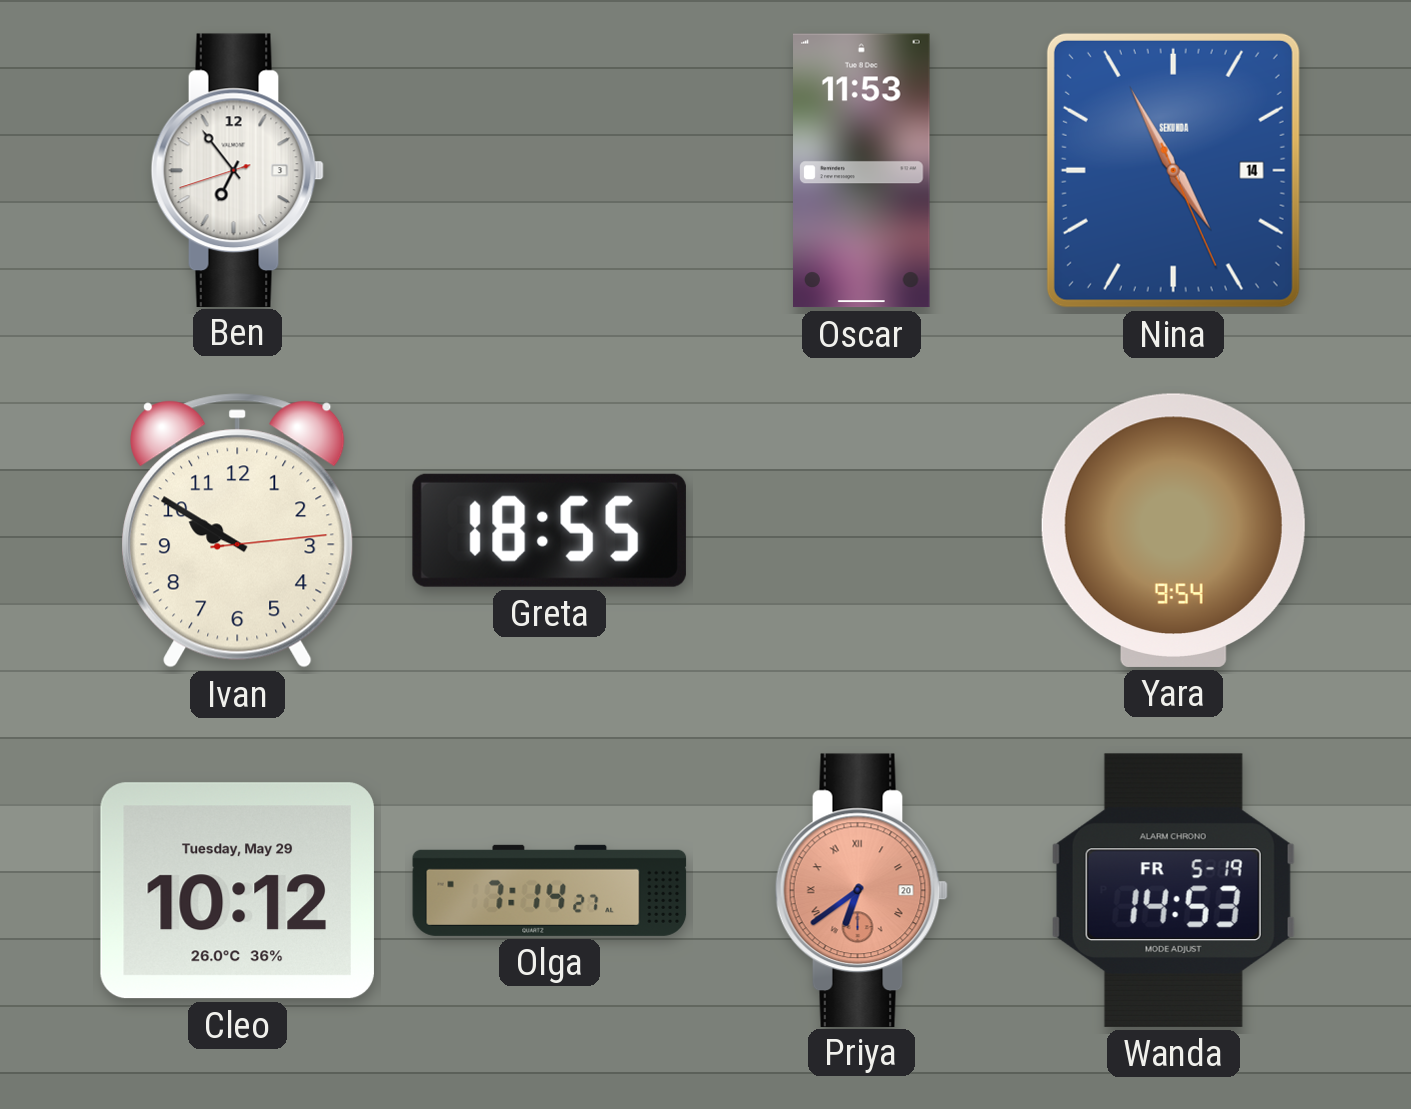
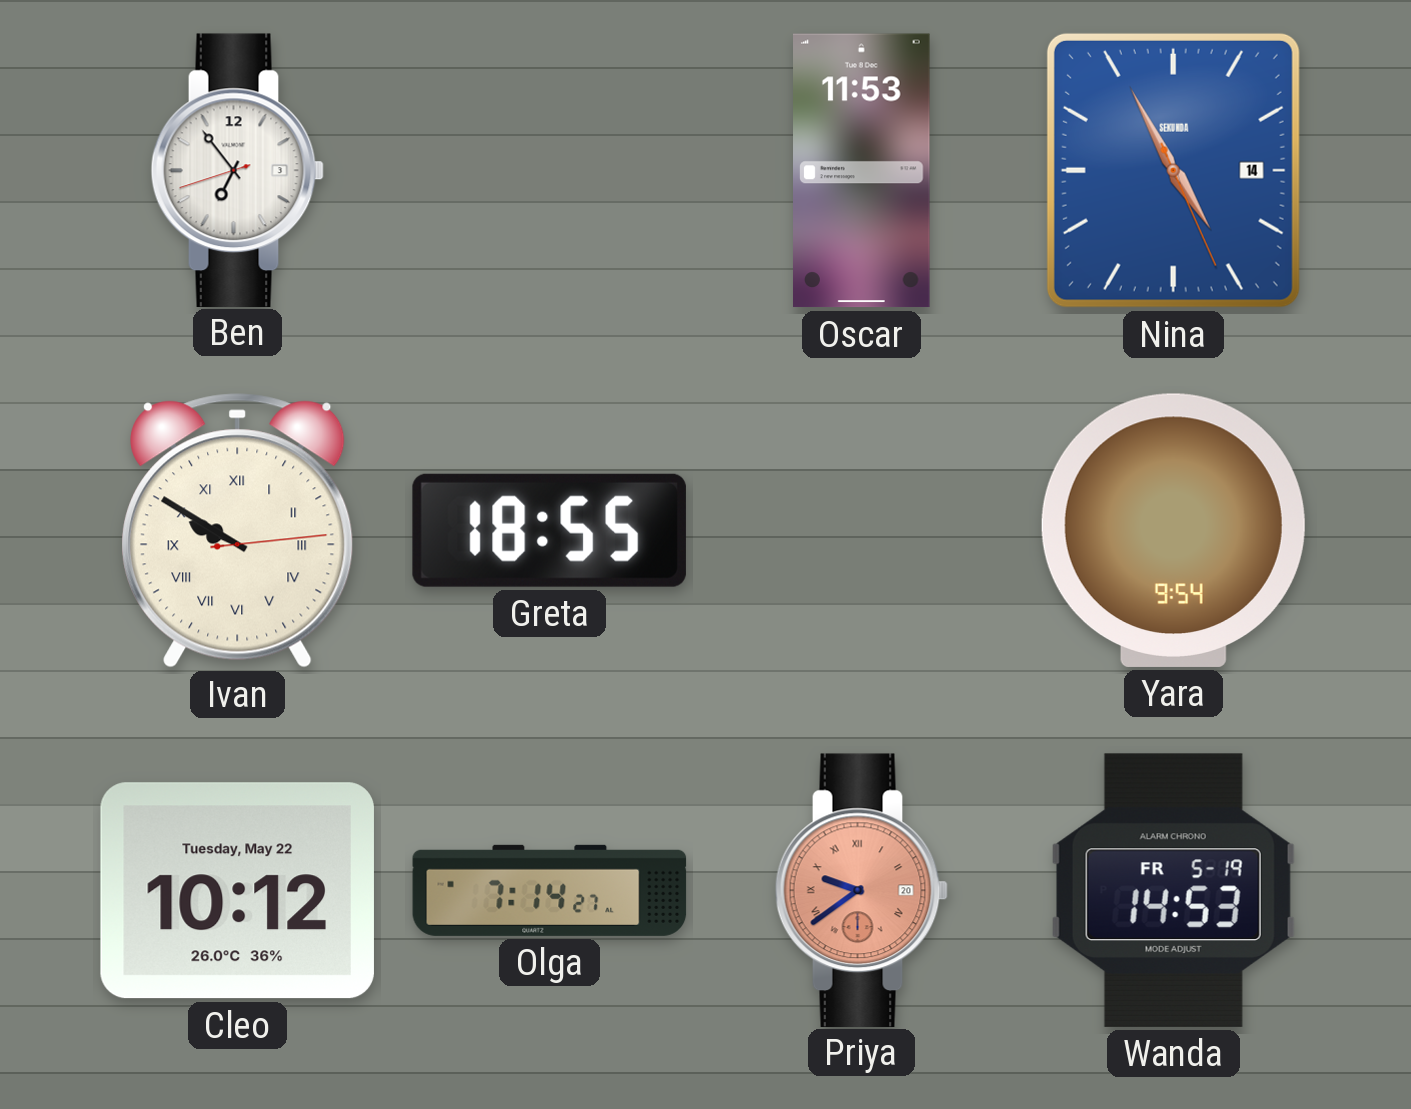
Ivan numerals: Arabic -> Roman
Cleo date: Tuesday, May 29 -> Tuesday, May 22
Priya: 6:39 -> 9:39
